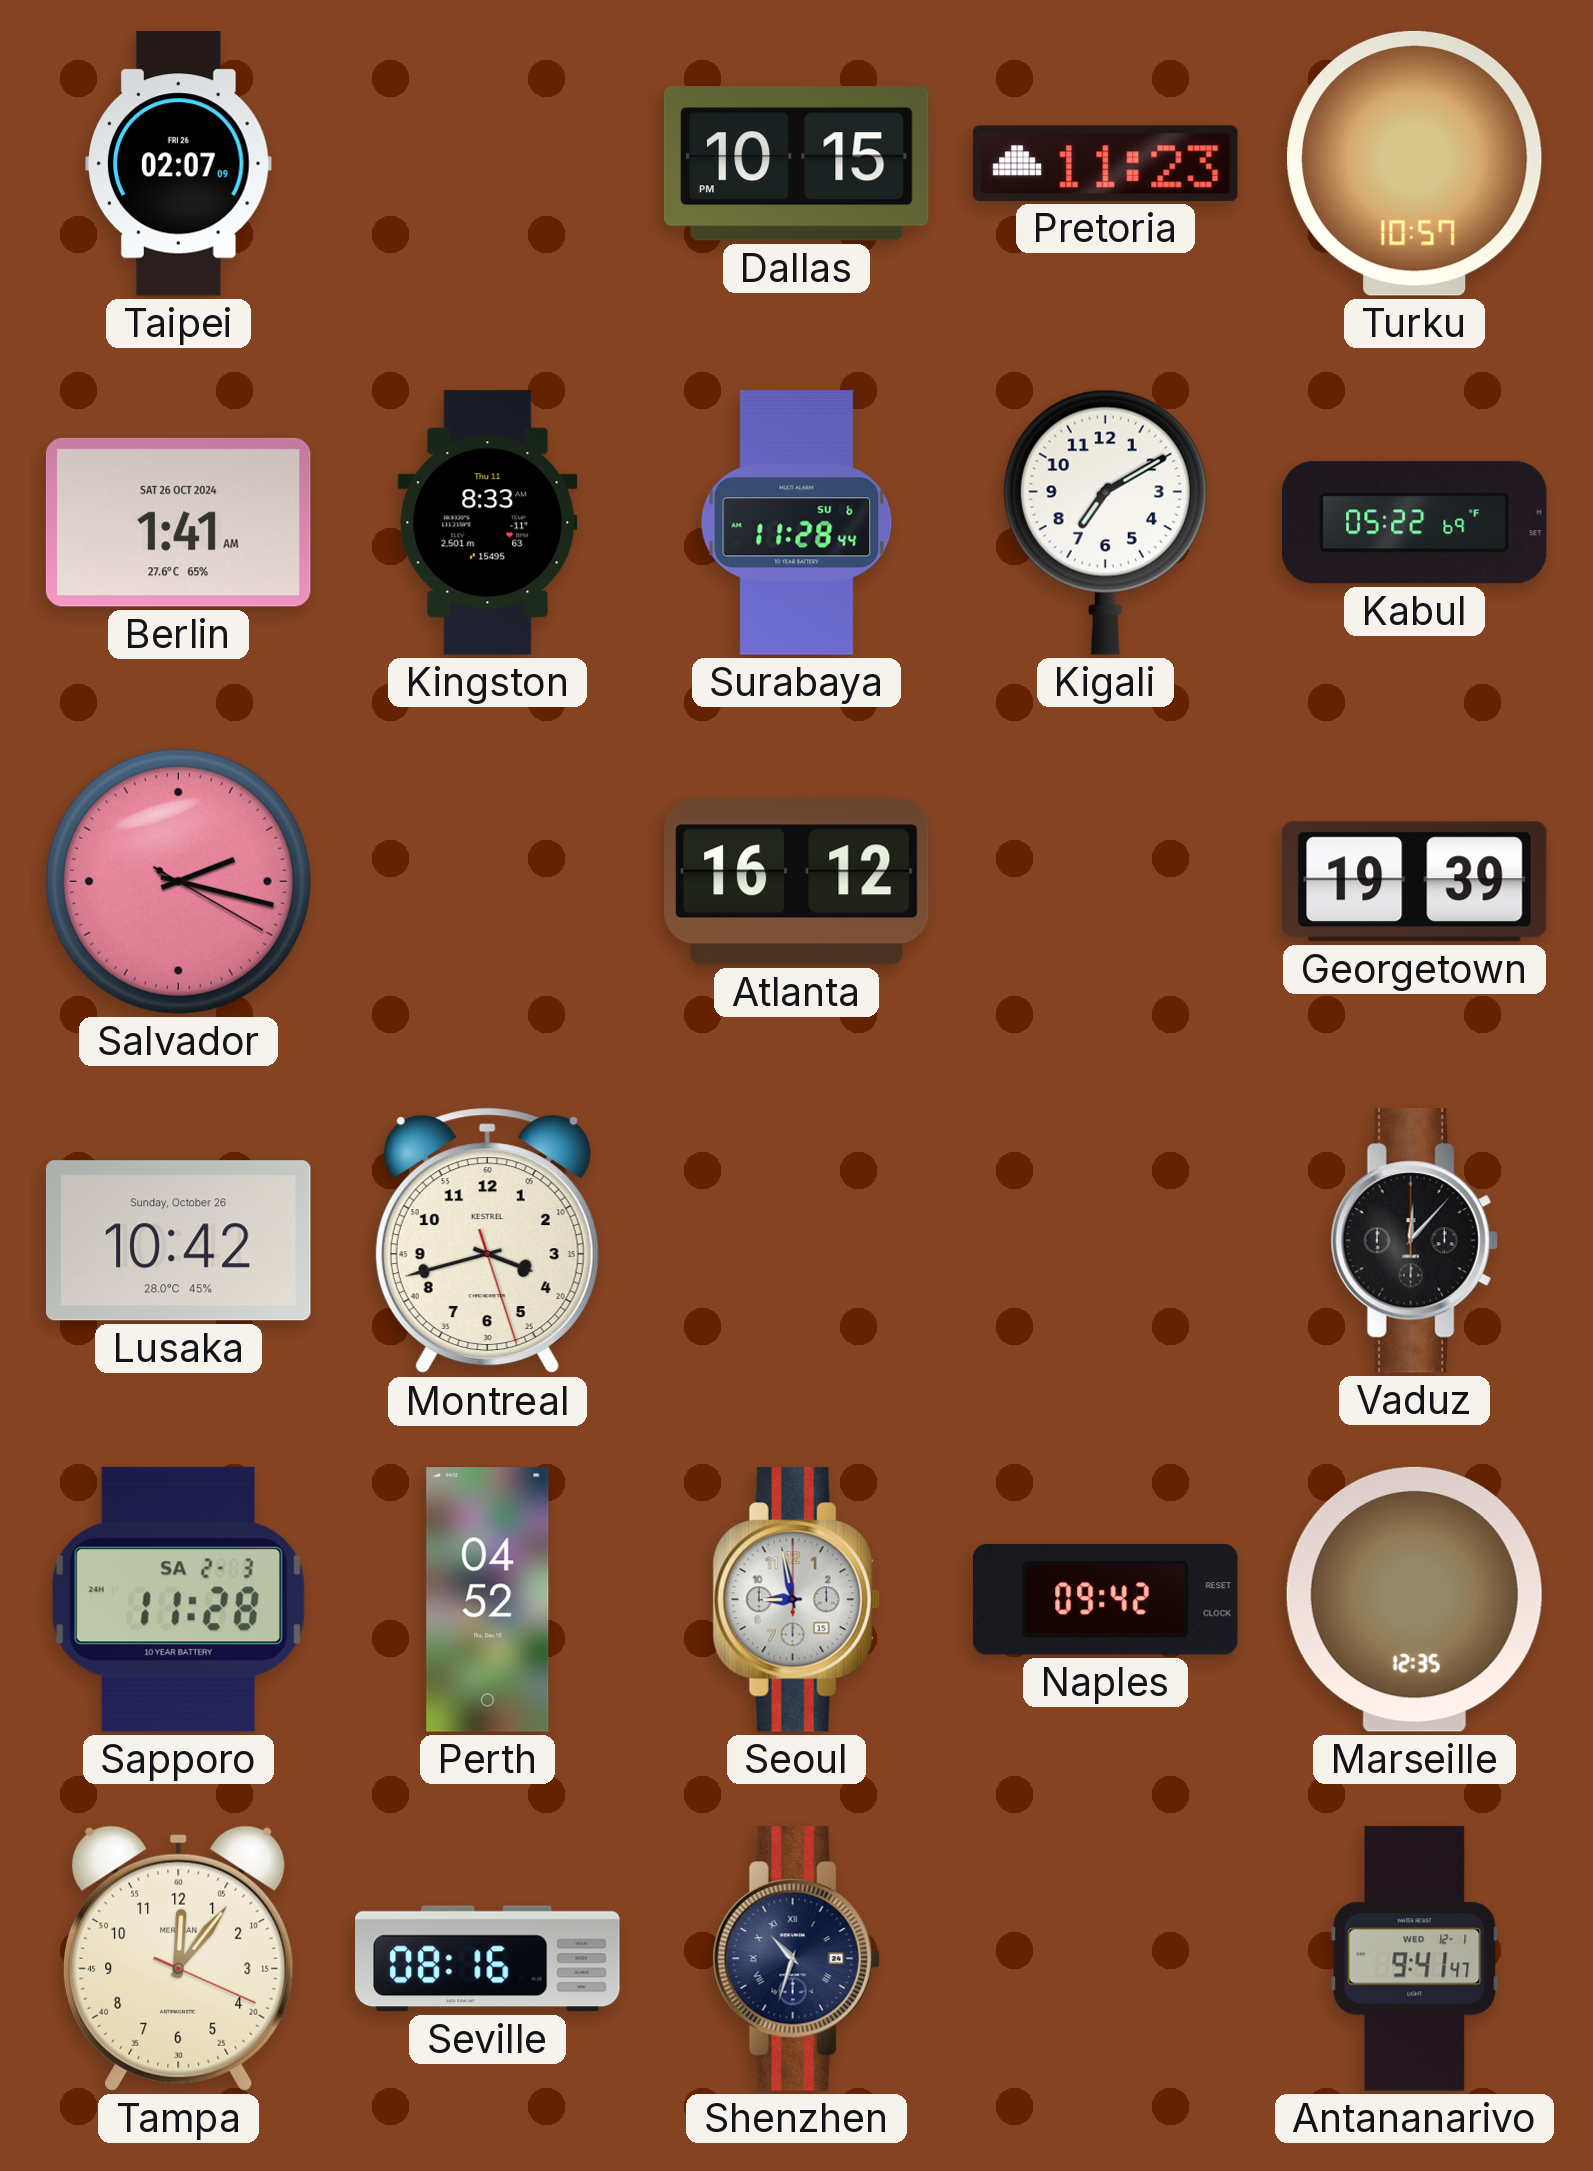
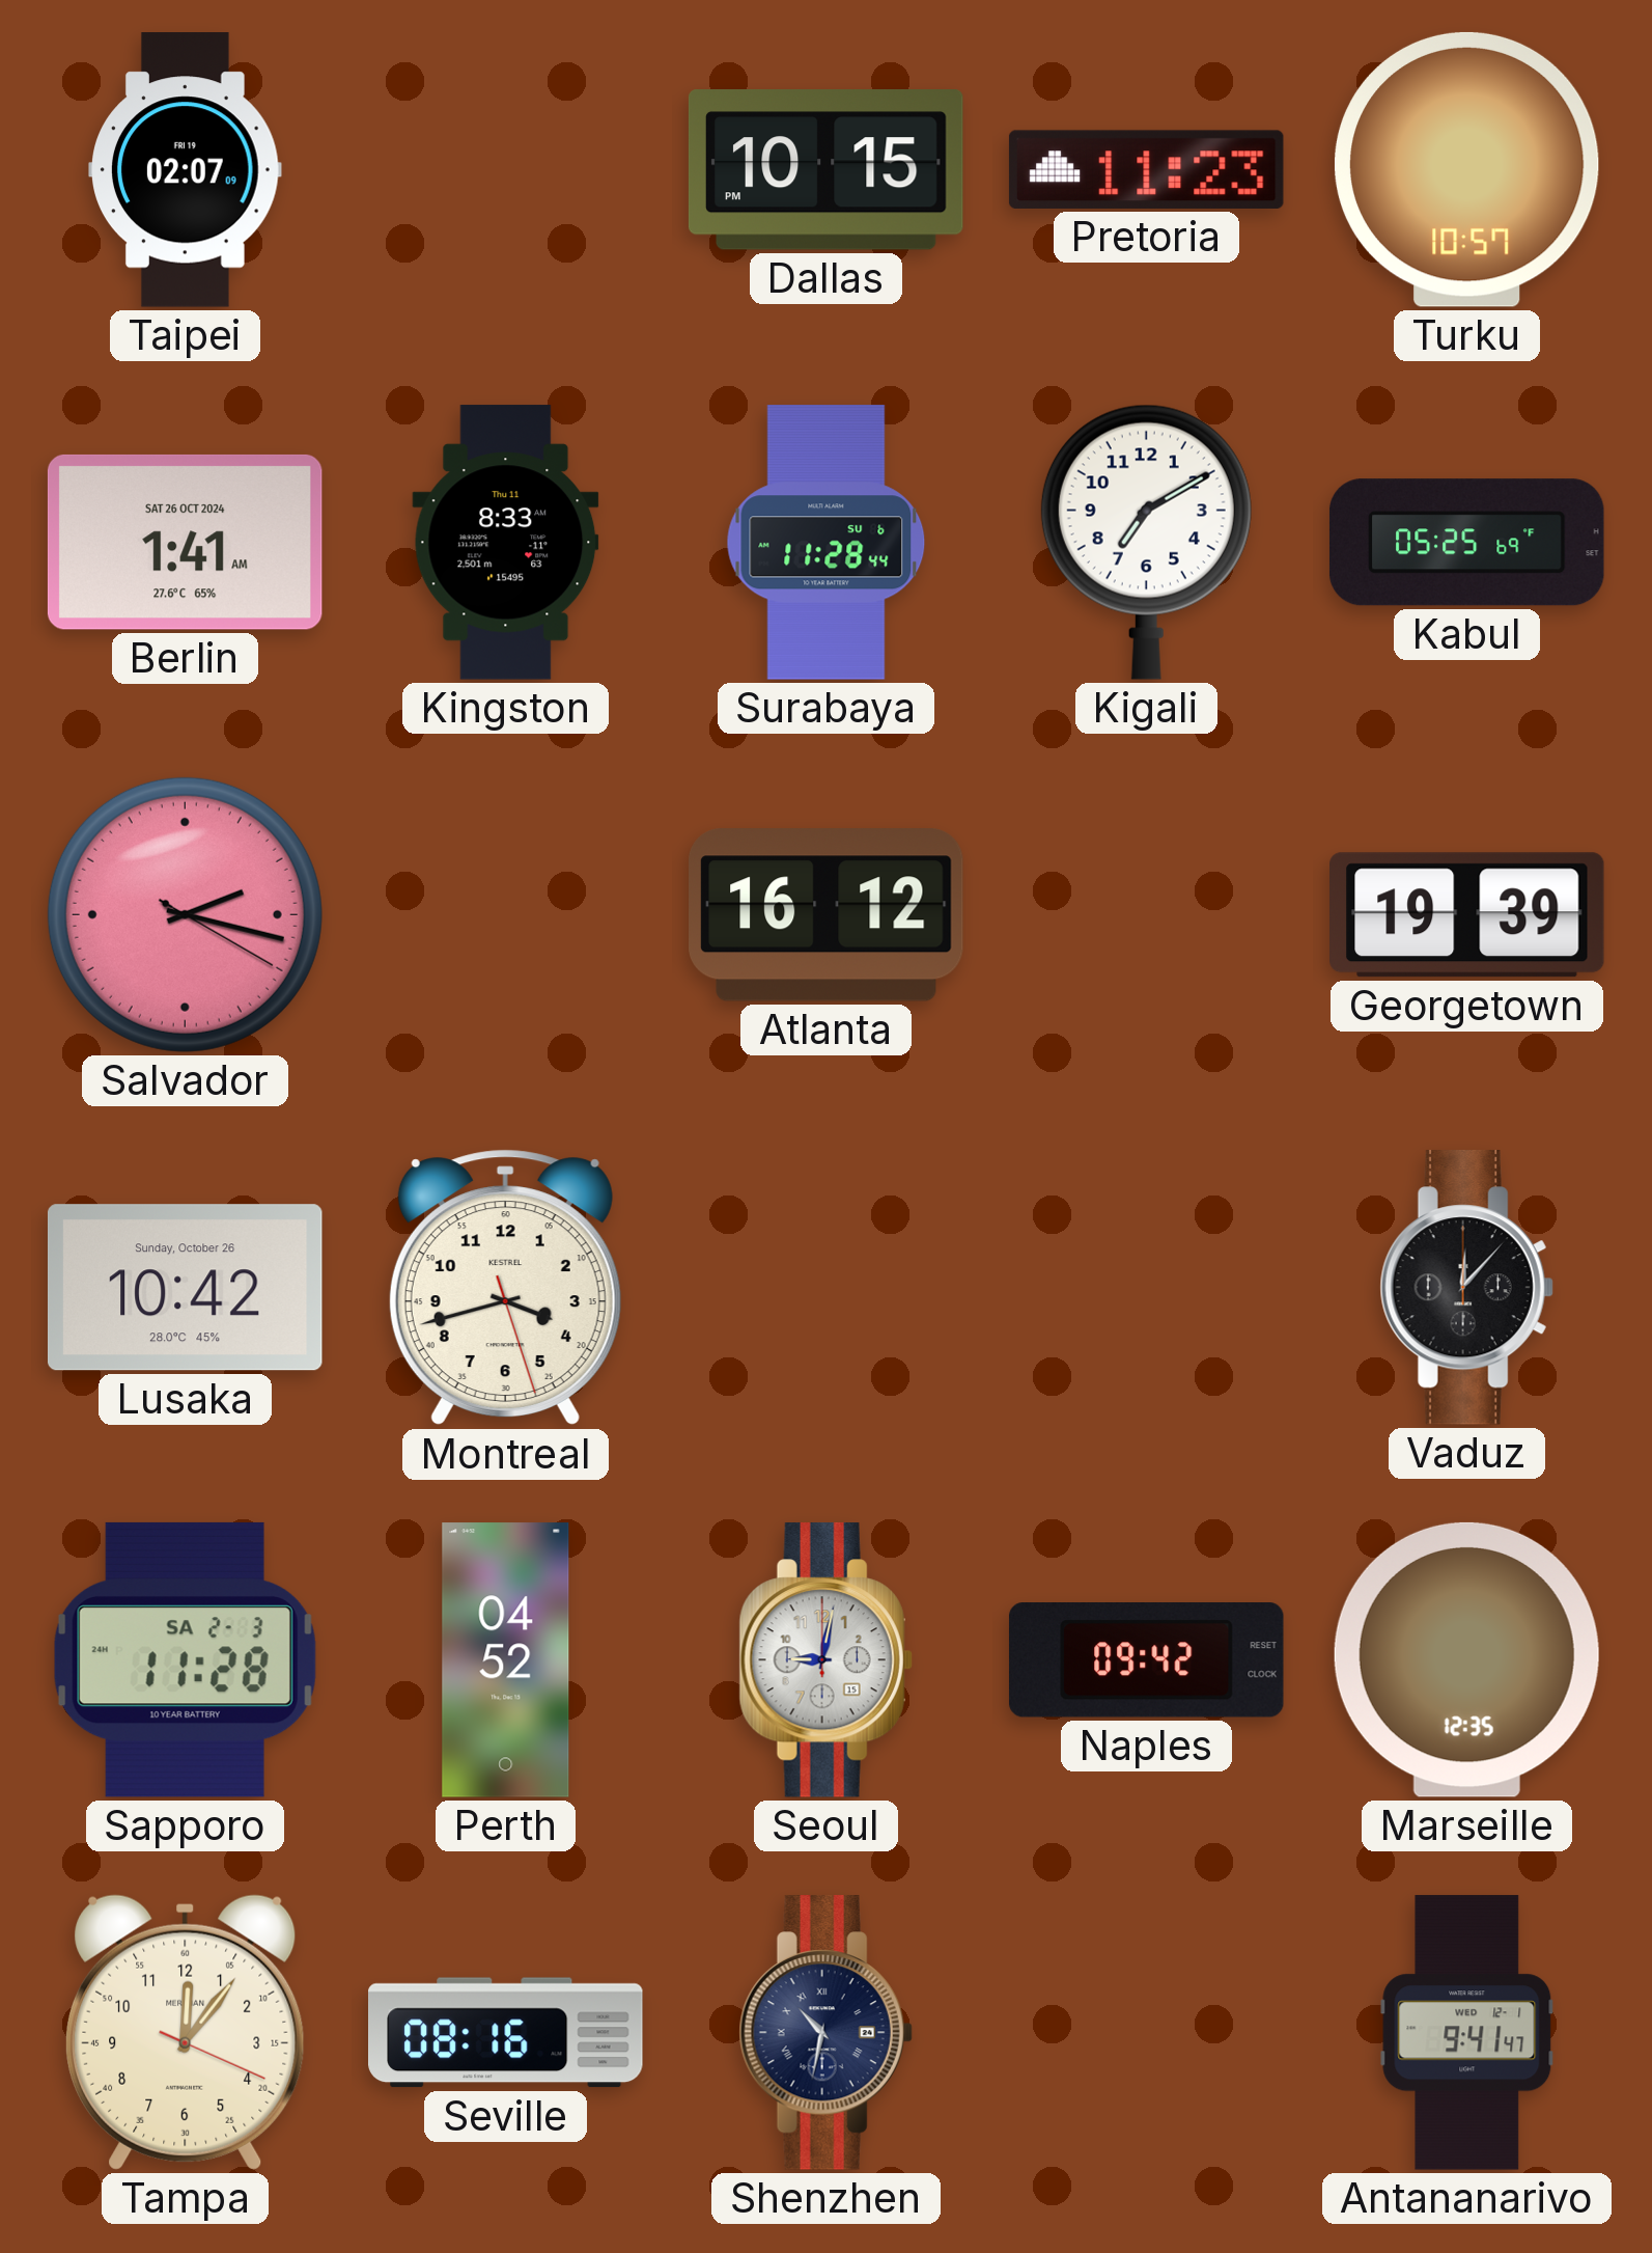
Taipei date: FRI 26 -> FRI 19
Kabul: 05:22 -> 05:25
Seoul: 8:58 -> 9:02
Shenzhen: 10:33 -> 10:32
